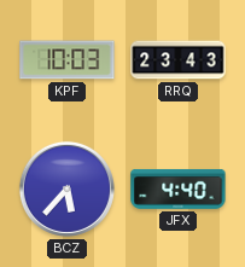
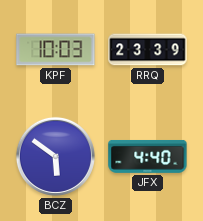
RRQ: 23:43 -> 23:39
BCZ: 5:37 -> 5:51
